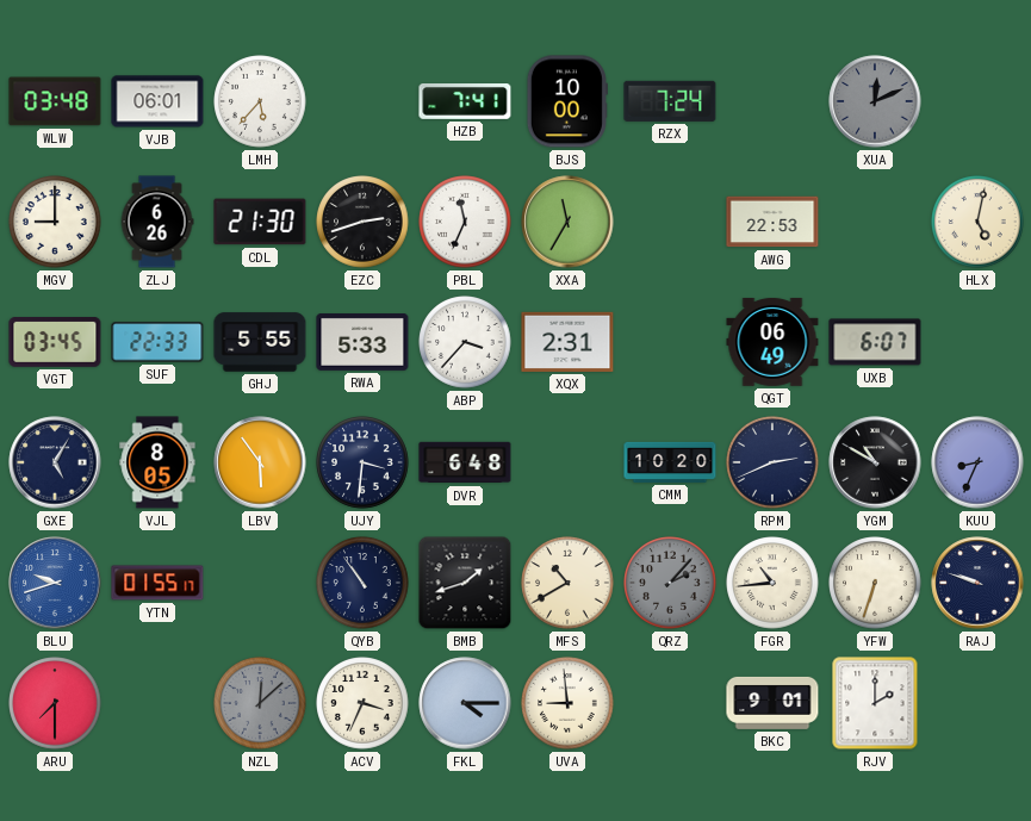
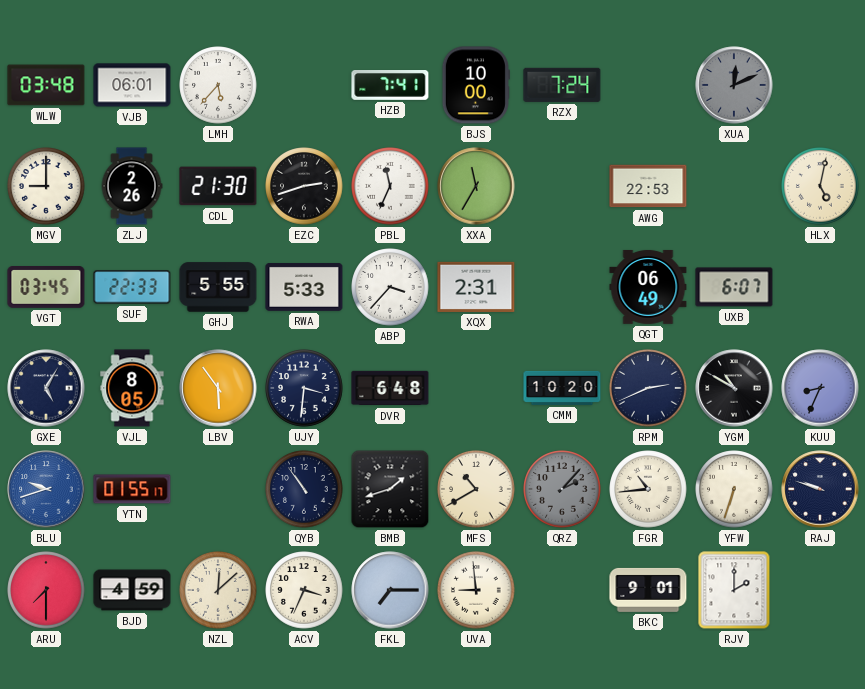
ZLJ: 6:26 -> 2:26
BJD: none -> 4:59
NZL dial: grey -> cream
FKL: 4:15 -> 7:15
